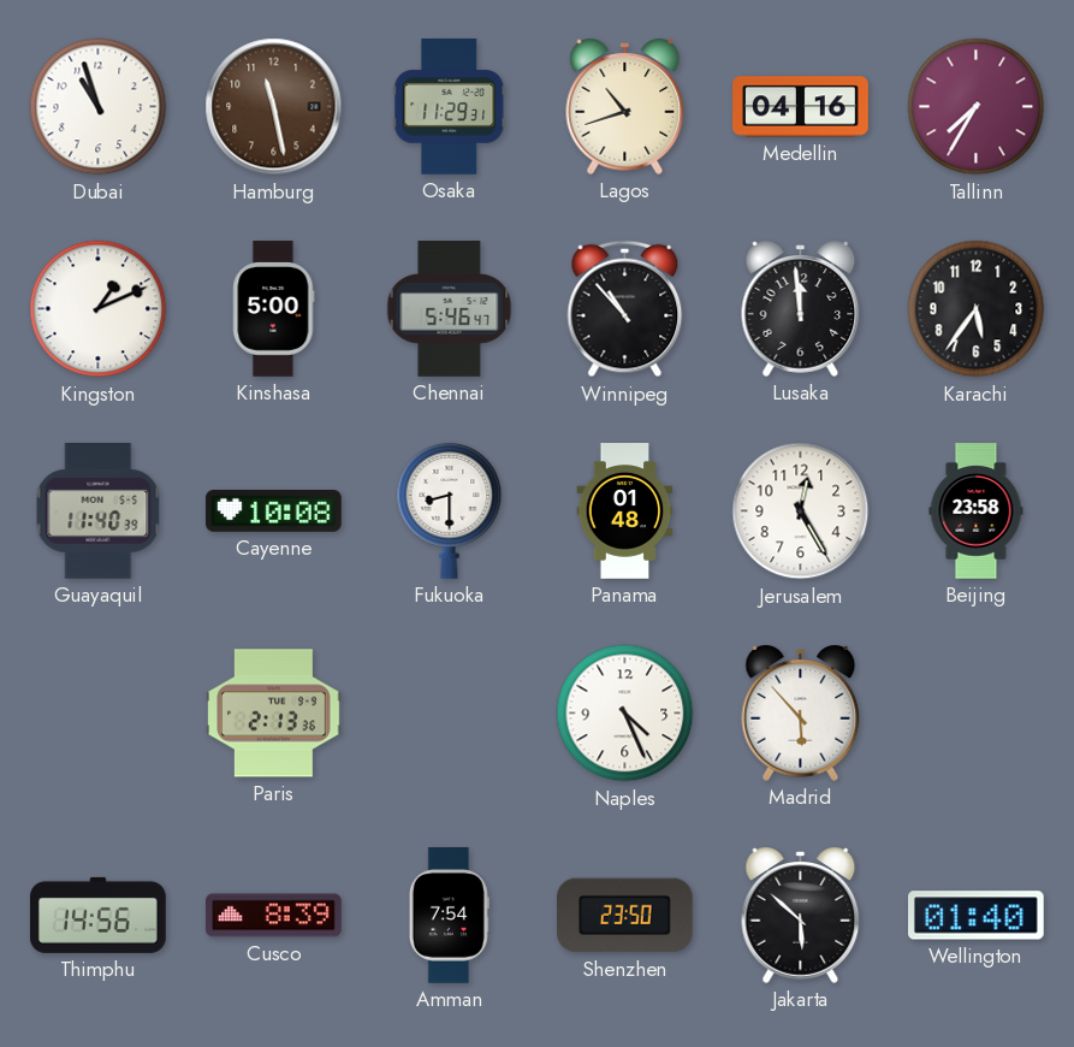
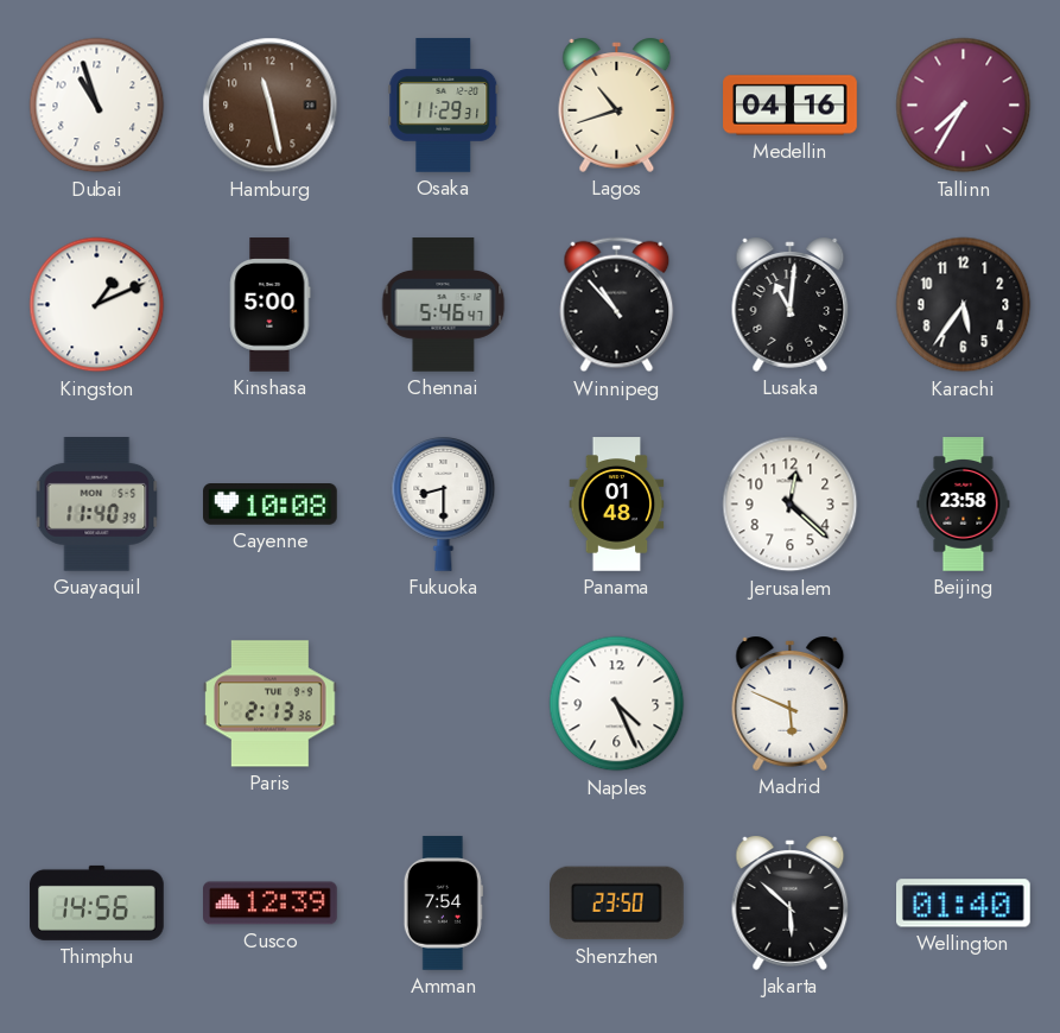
Lusaka: 11:59 -> 11:01
Jerusalem: 12:25 -> 12:22
Madrid: 5:53 -> 5:49
Cusco: 8:39 -> 12:39
